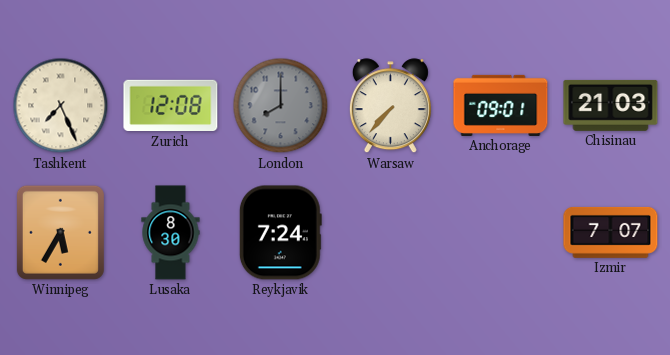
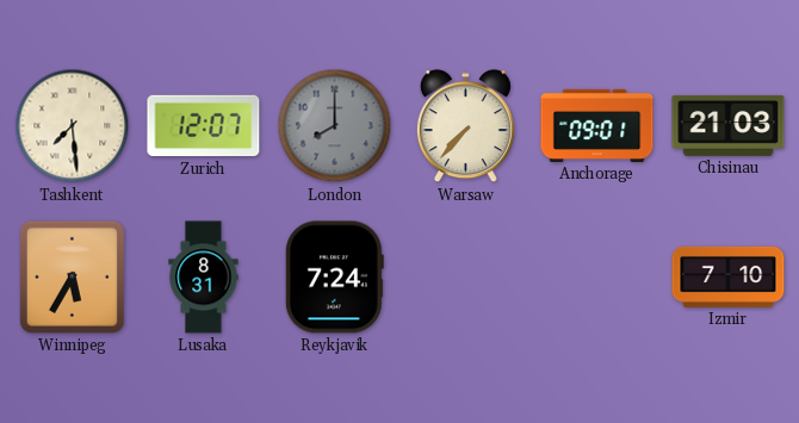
Tashkent: 7:26 -> 7:29
Zurich: 12:08 -> 12:07
Lusaka: 8:30 -> 8:31
Izmir: 7:07 -> 7:10
